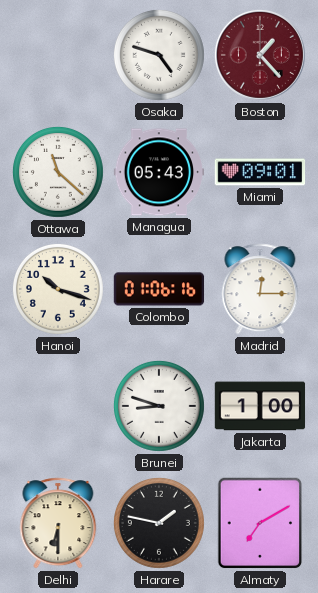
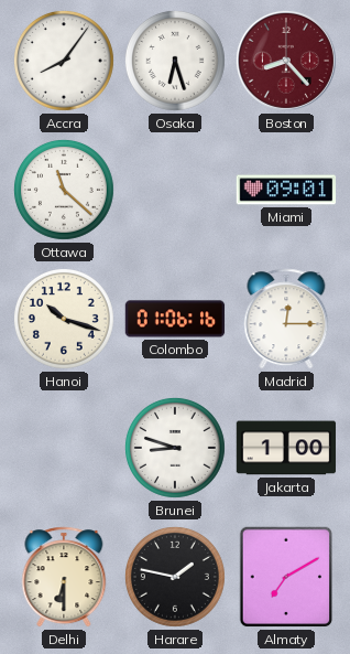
Accra: none -> 8:06
Osaka: 4:48 -> 6:27
Boston: 1:23 -> 8:23
Managua: 05:43 -> none
